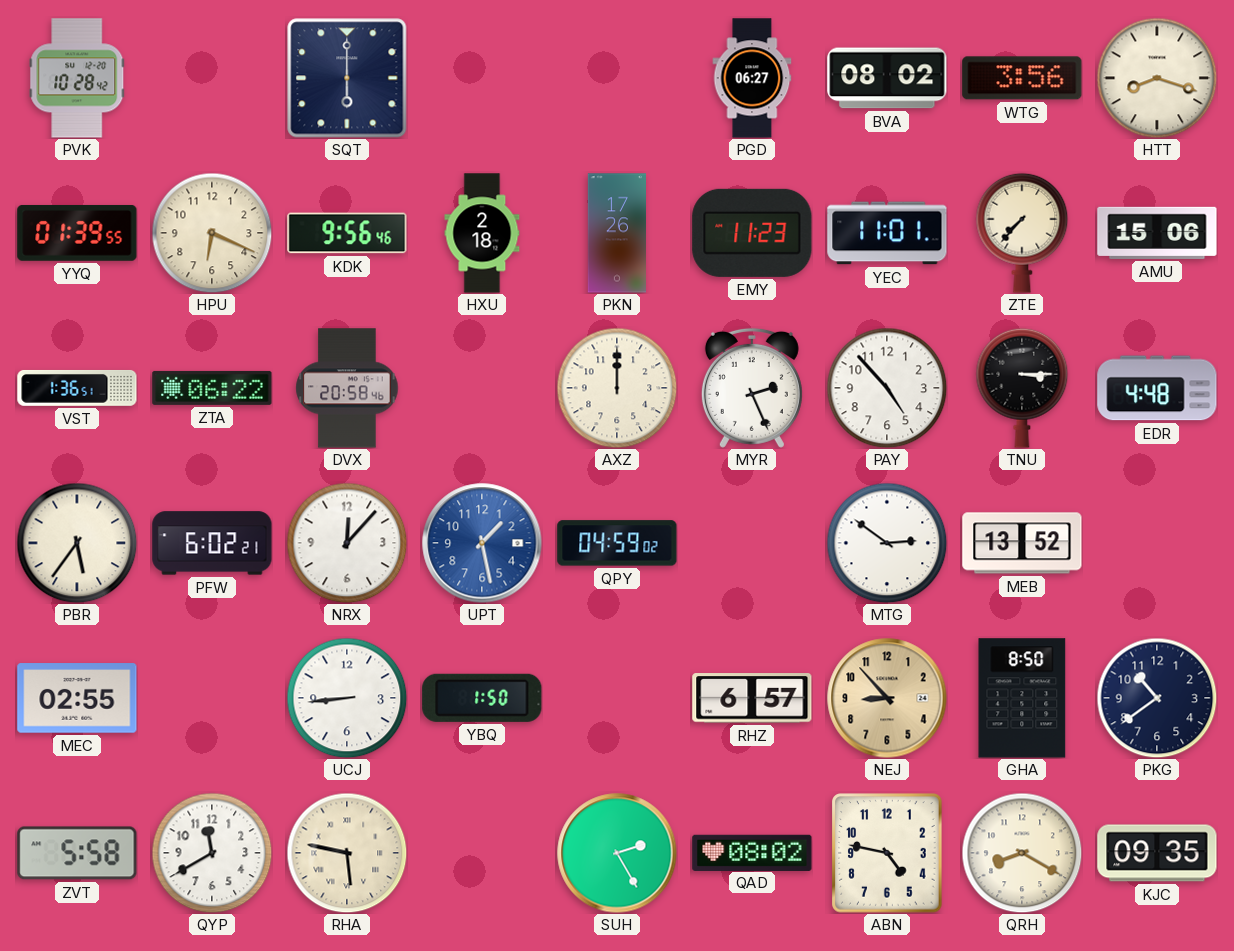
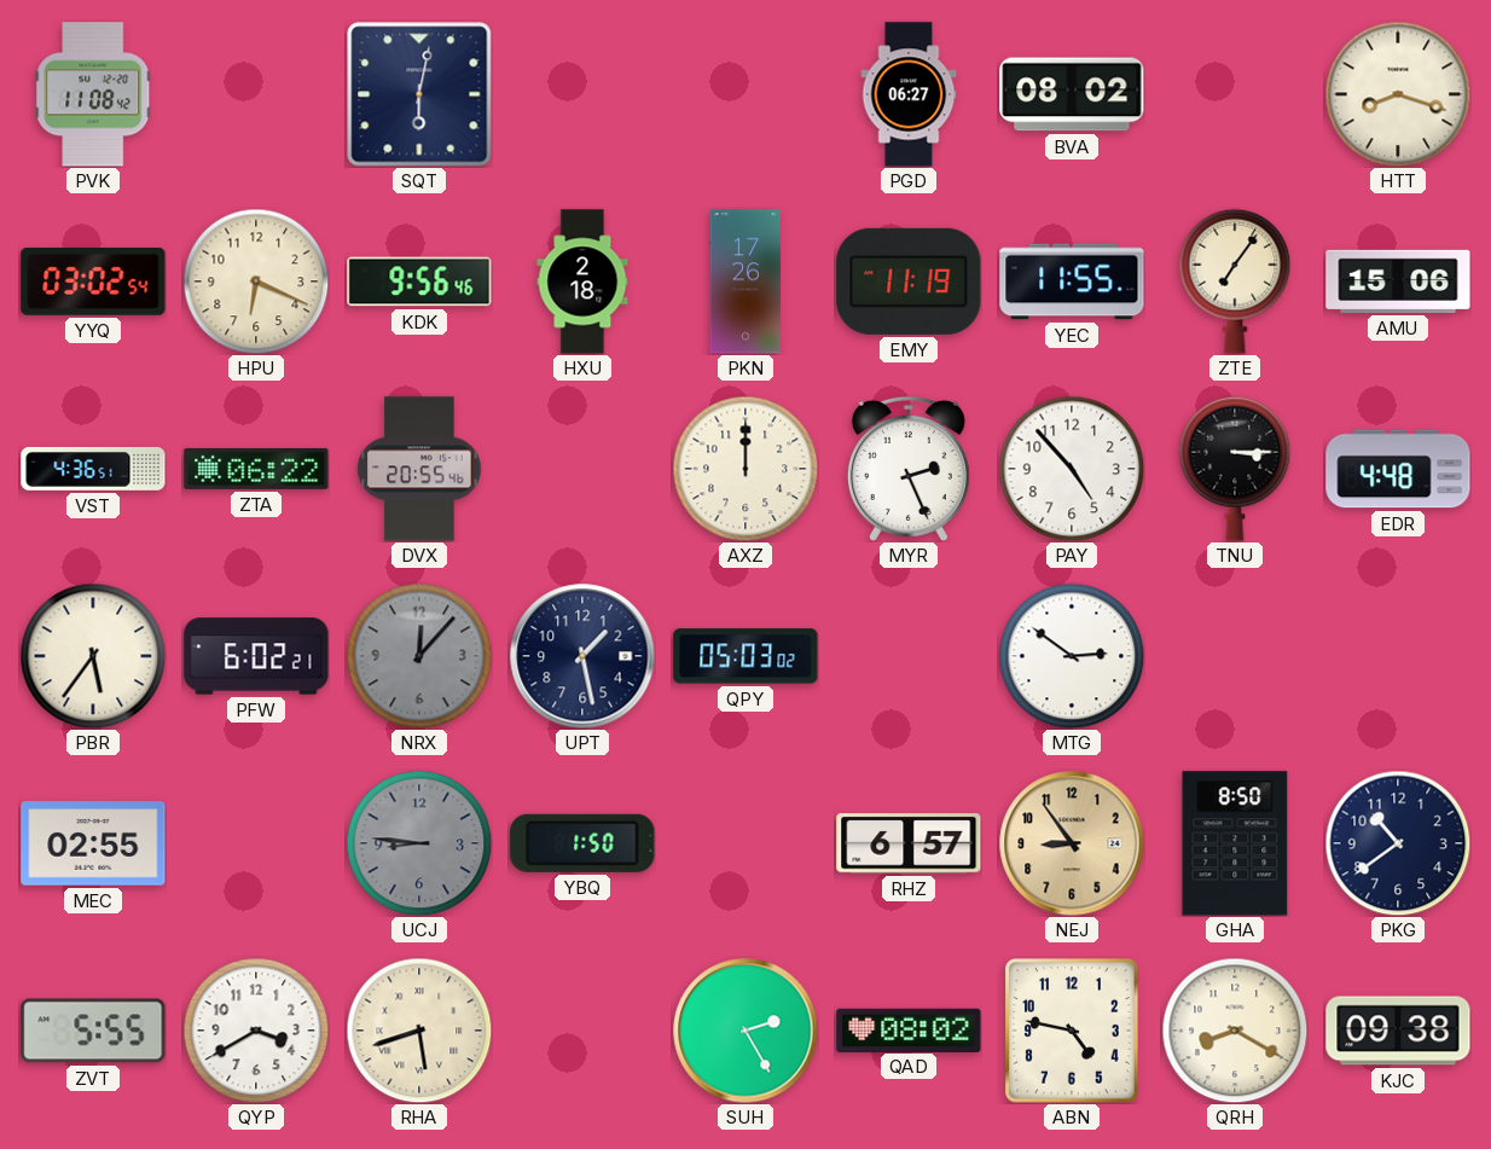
PVK: 10:28 -> 11:08
SQT: 6:00 -> 6:02
WTG: 3:56 -> none
YYQ: 01:39 -> 03:02
EMY: 11:23 -> 11:19
YEC: 11:01 -> 11:55
ZTE: 7:37 -> 7:06
VST: 1:36 -> 4:36
DVX: 20:58 -> 20:55
NRX dial: white -> grey
UPT dial: blue -> navy
QPY: 04:59 -> 05:03
MEB: 13:52 -> none
UCJ: 8:44 -> 8:46
UCJ dial: white -> grey
NEJ: 8:53 -> 8:54
ZVT: 5:58 -> 5:55
QYP: 11:40 -> 3:40
RHA: 5:47 -> 5:42
KJC: 09:35 -> 09:38
